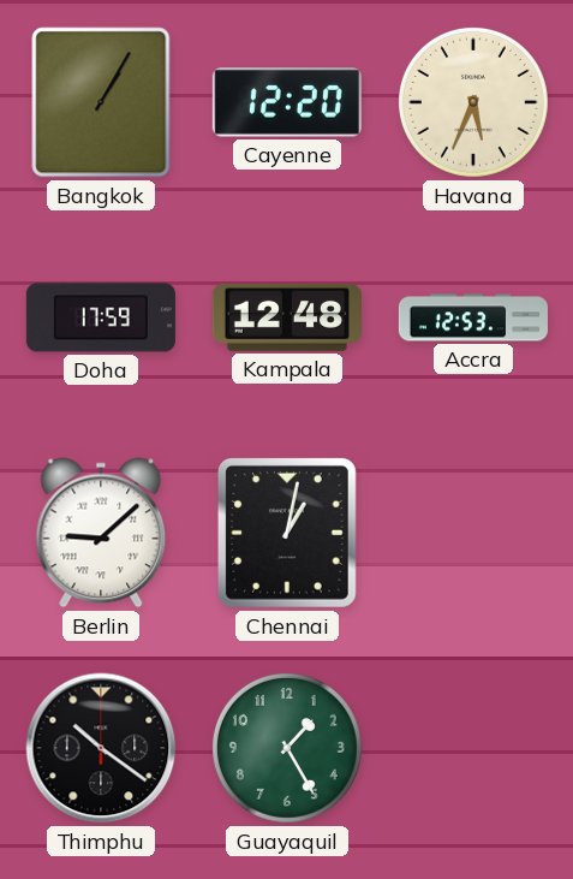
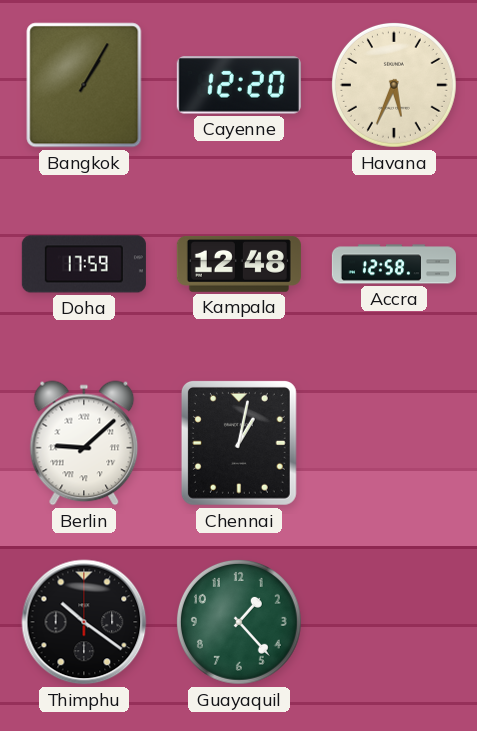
Accra: 12:53 -> 12:58
Guayaquil: 1:25 -> 1:23
